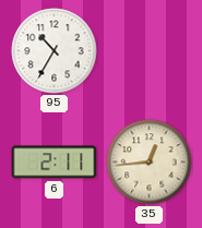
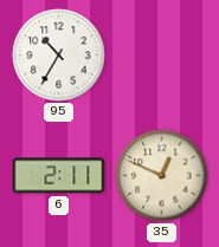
35: 12:44 -> 12:49
